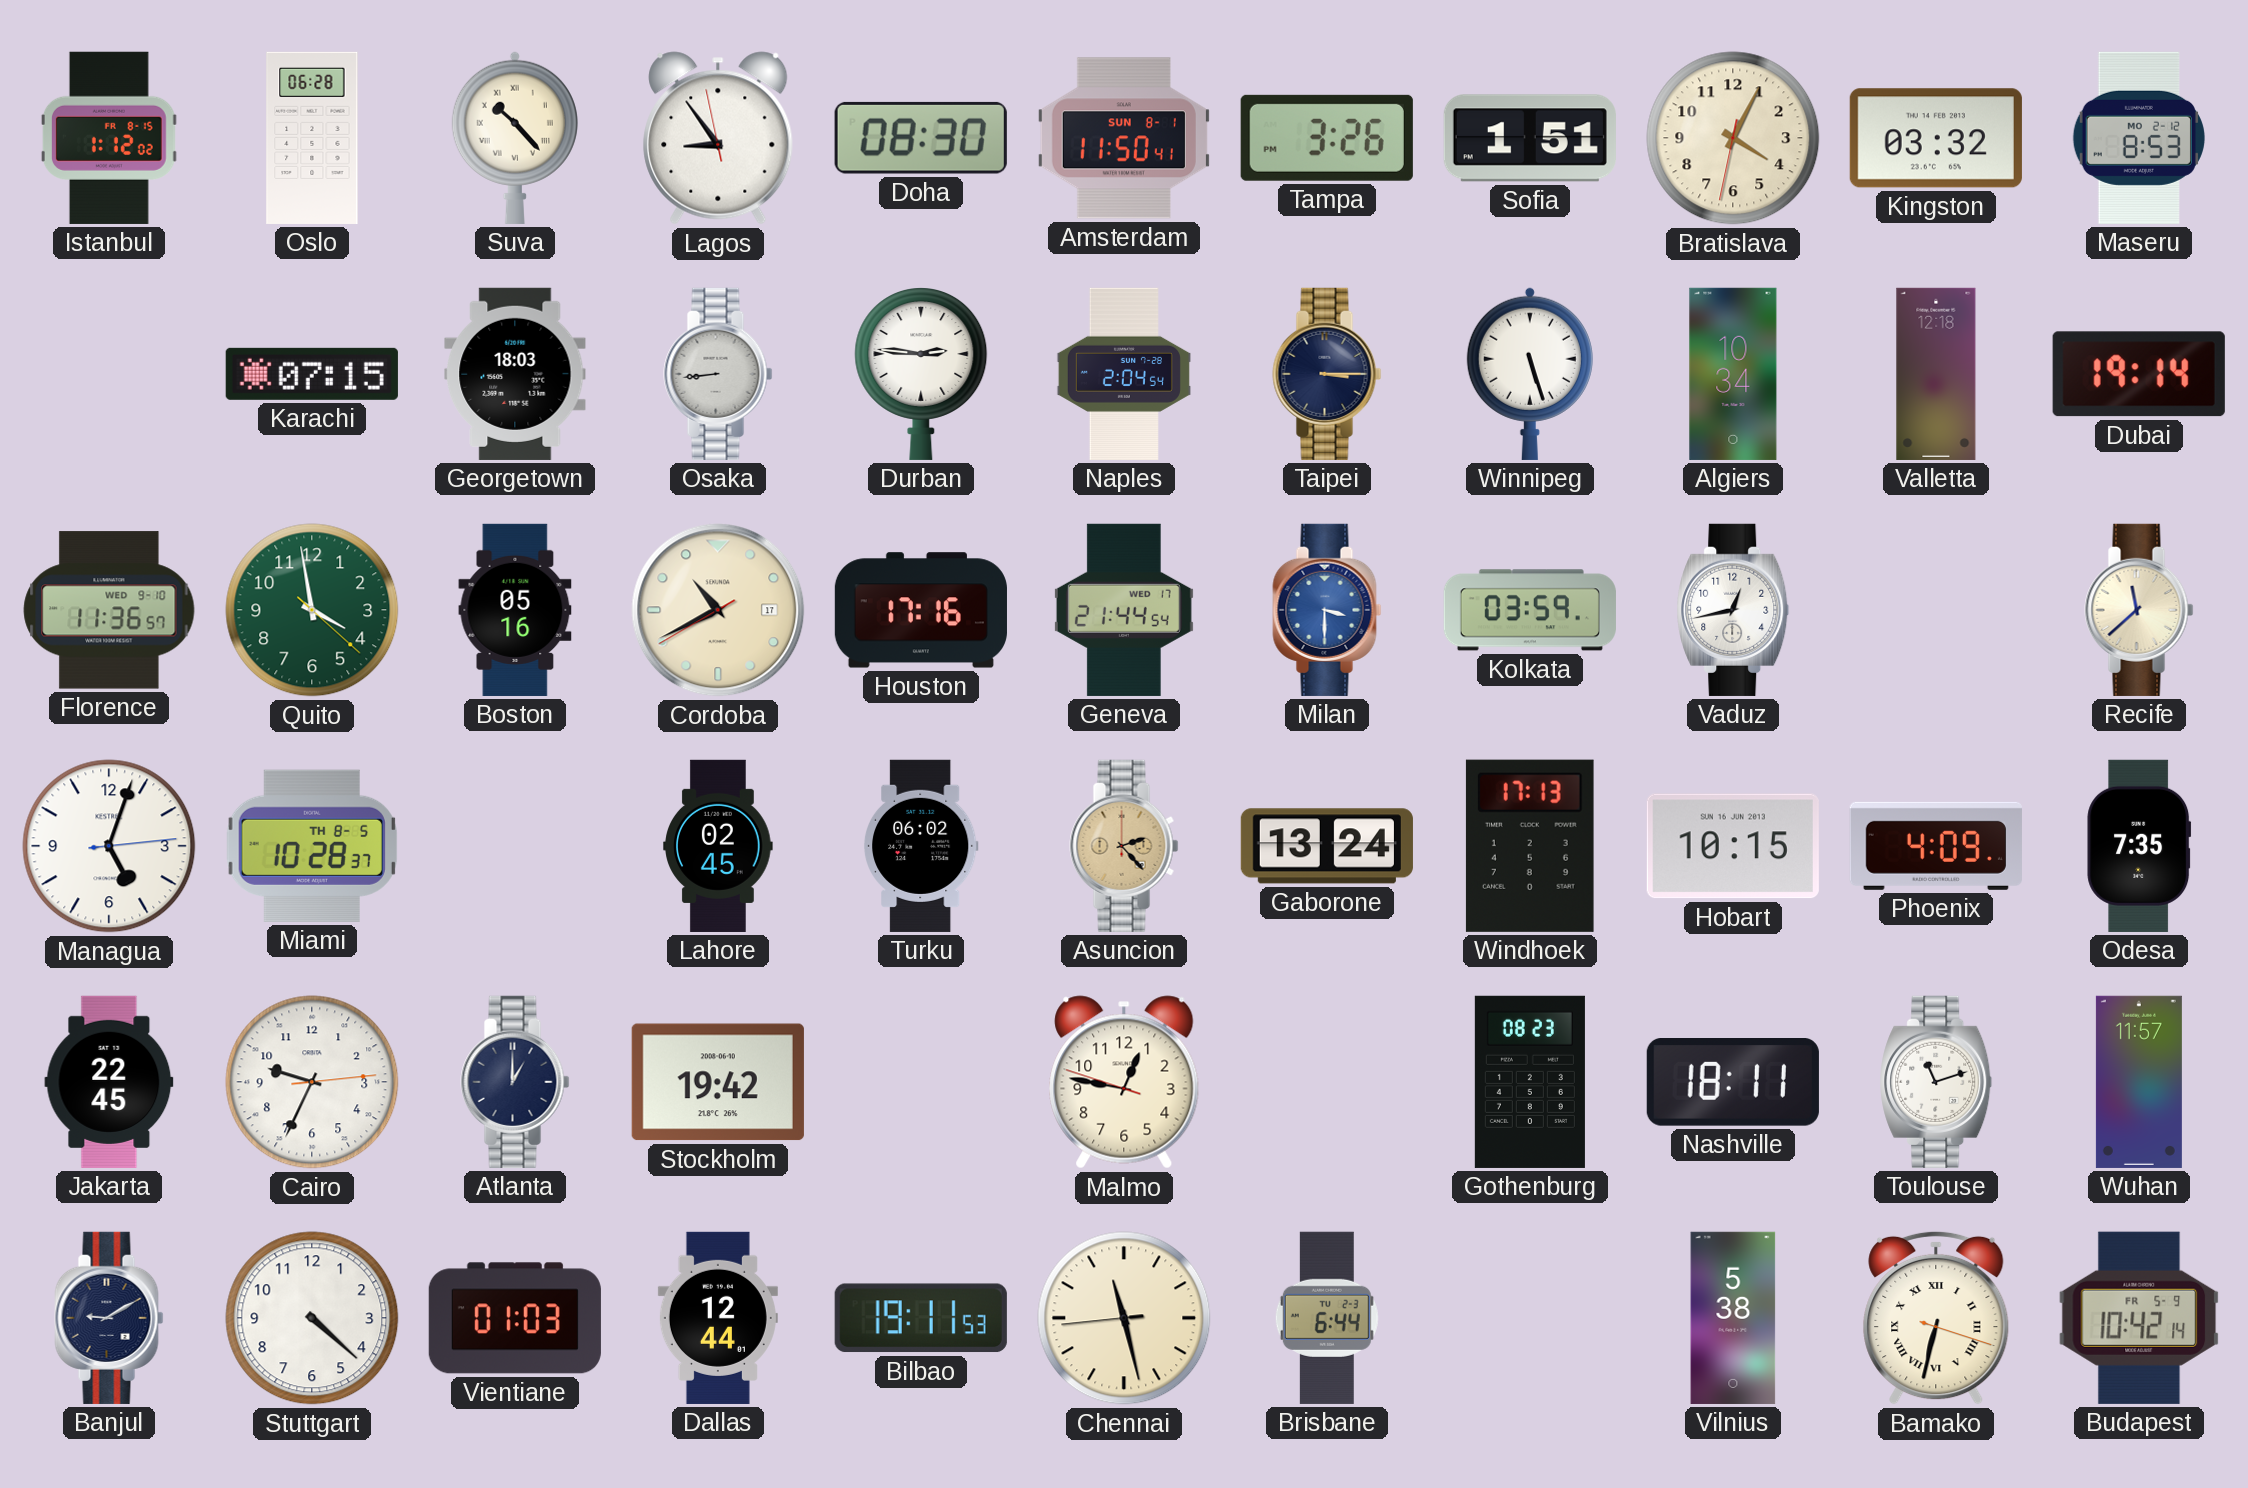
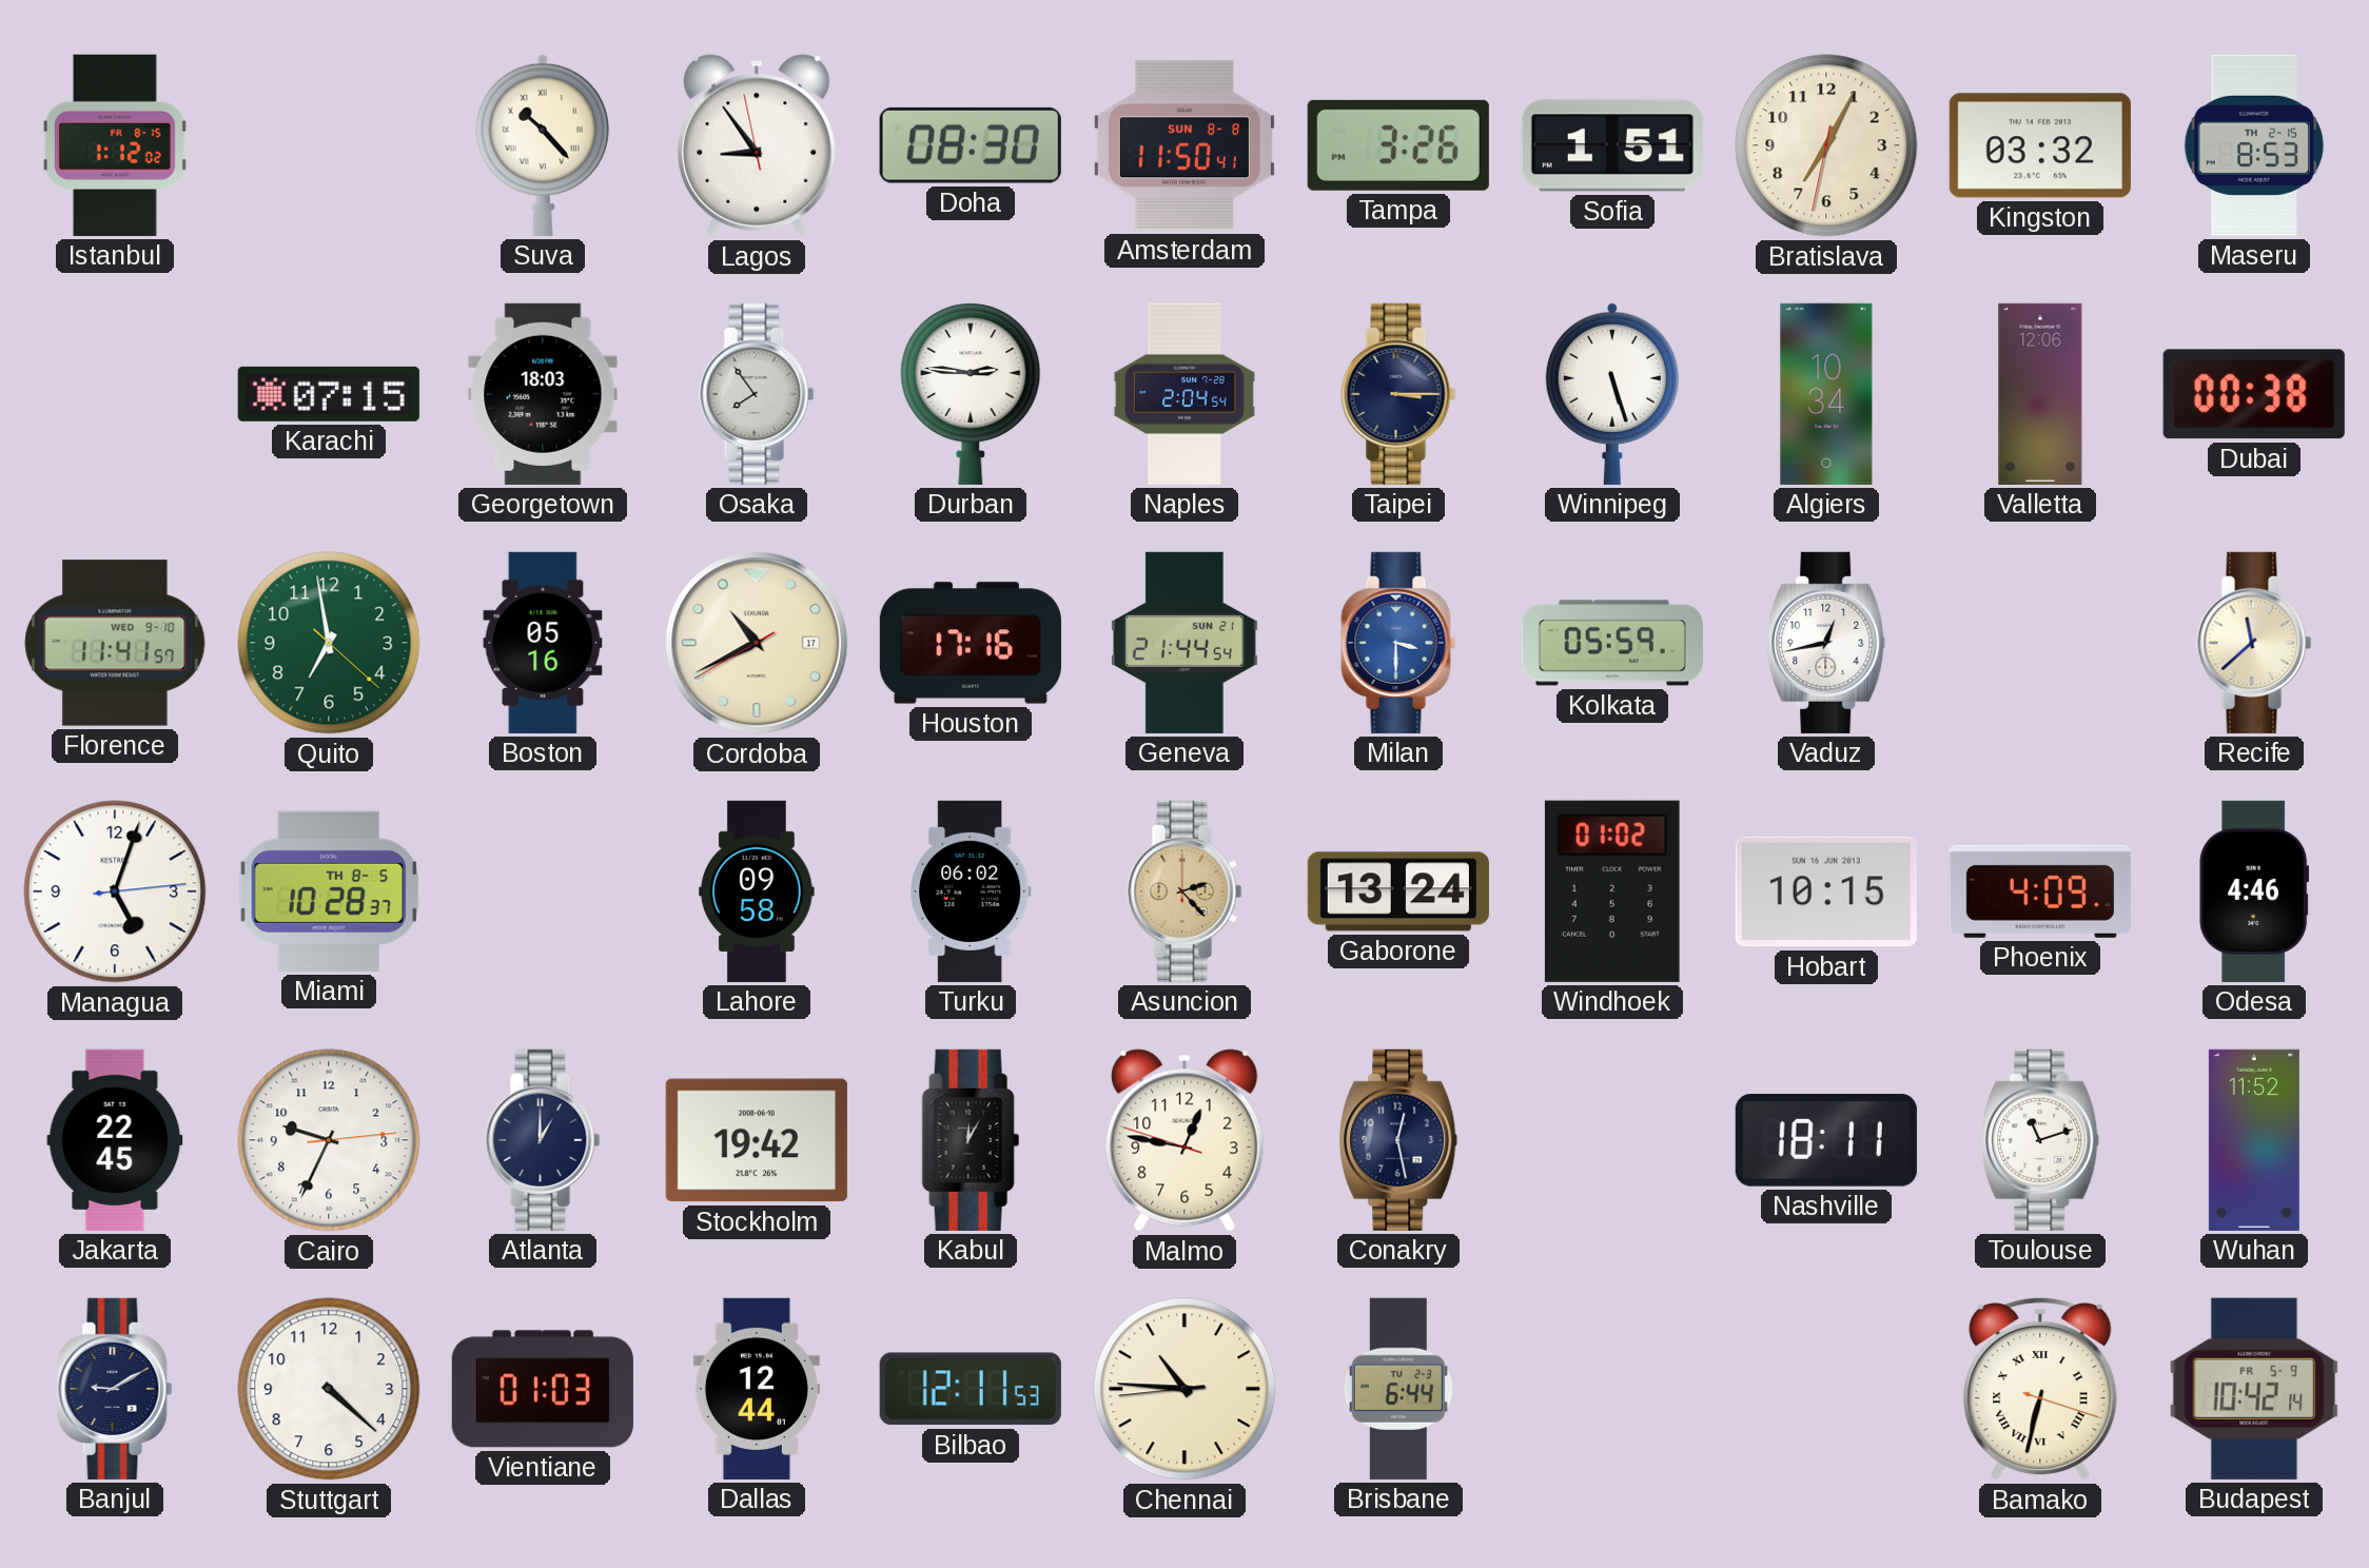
Oslo: 06:28 -> none
Amsterdam date: SUN 8-1 -> SUN 8-8
Bratislava: 4:04 -> 7:04
Maseru date: MO 2-12 -> TH 2-15
Osaka: 8:44 -> 7:54
Valletta: 12:18 -> 12:06
Dubai: 19:14 -> 00:38
Florence: 11:36 -> 11:41
Quito: 3:58 -> 6:58
Geneva date: WED 17 -> SUN 21
Kolkata: 03:59 -> 05:59
Lahore: 02:45 -> 09:58
Windhoek: 17:13 -> 01:02
Odesa: 7:35 -> 4:46
Kabul: none -> 12:05
Conakry: none -> 12:28
Gothenburg: 08:23 -> none
Wuhan: 11:57 -> 11:52
Bilbao: 19:11 -> 12:11
Chennai: 11:27 -> 10:45
Vilnius: 5:38 -> none
